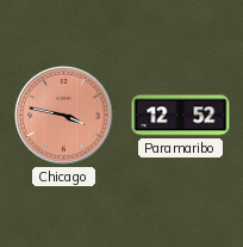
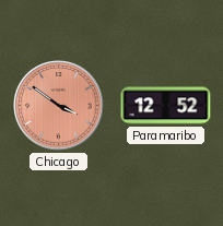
Chicago: 3:47 -> 3:51
